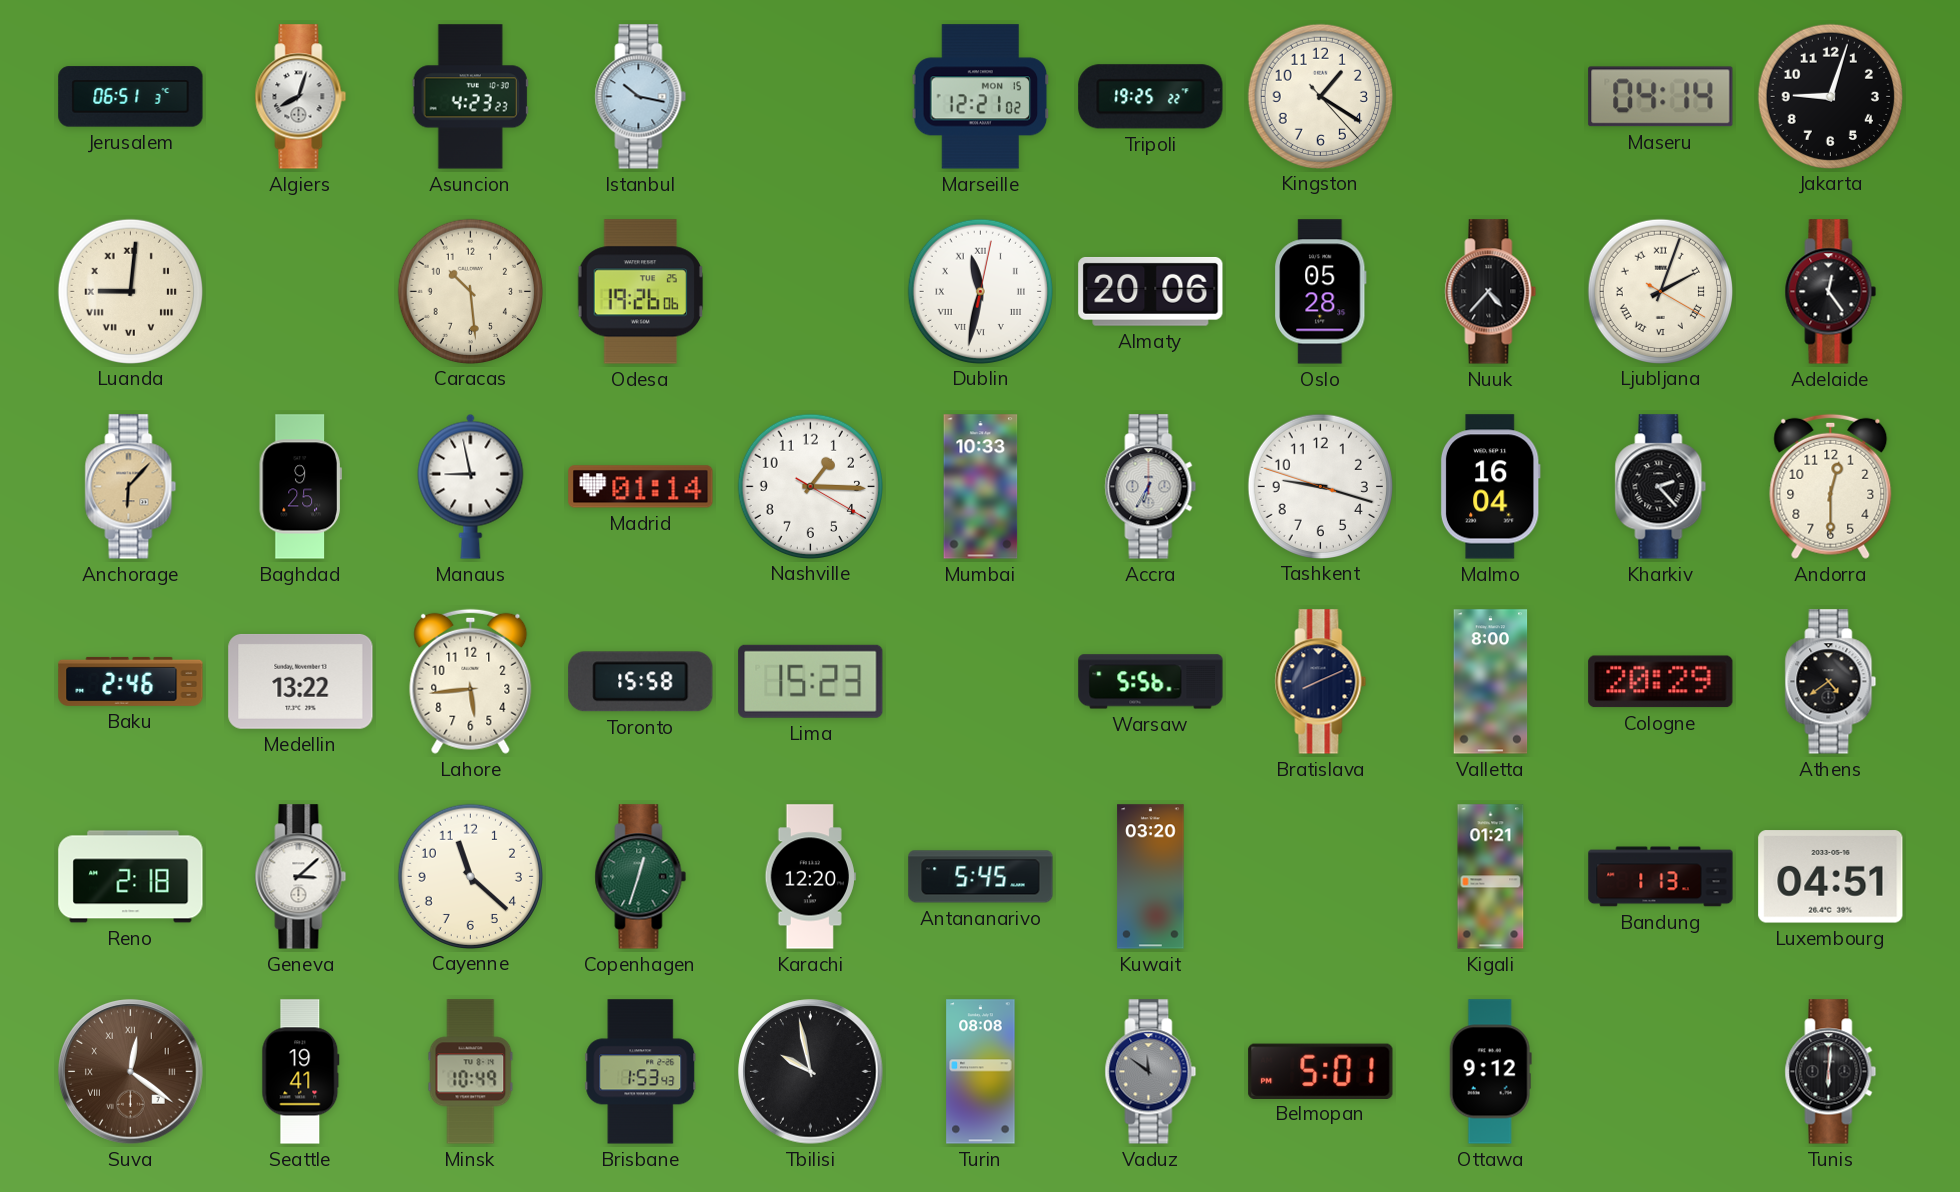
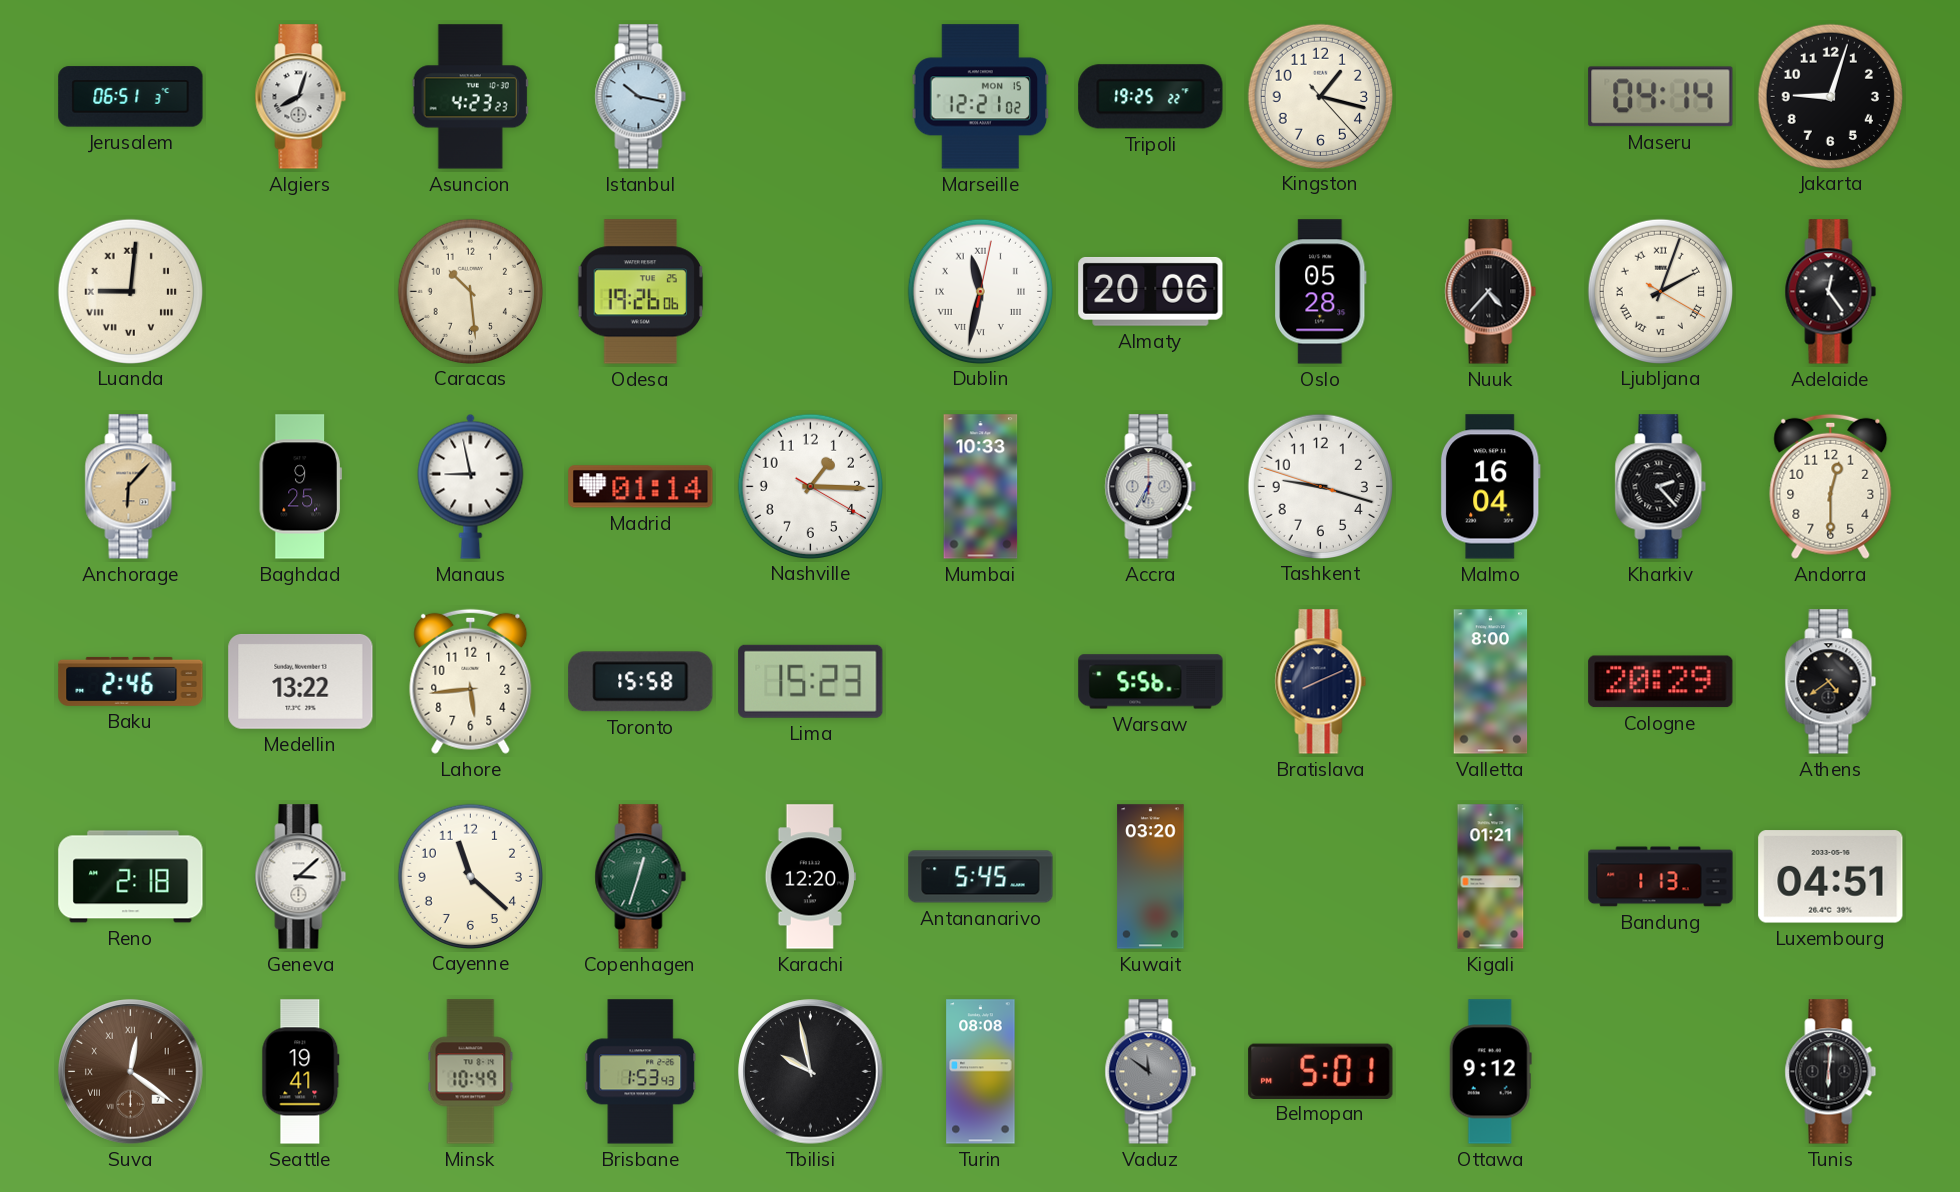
Kingston: 1:20 -> 1:17
